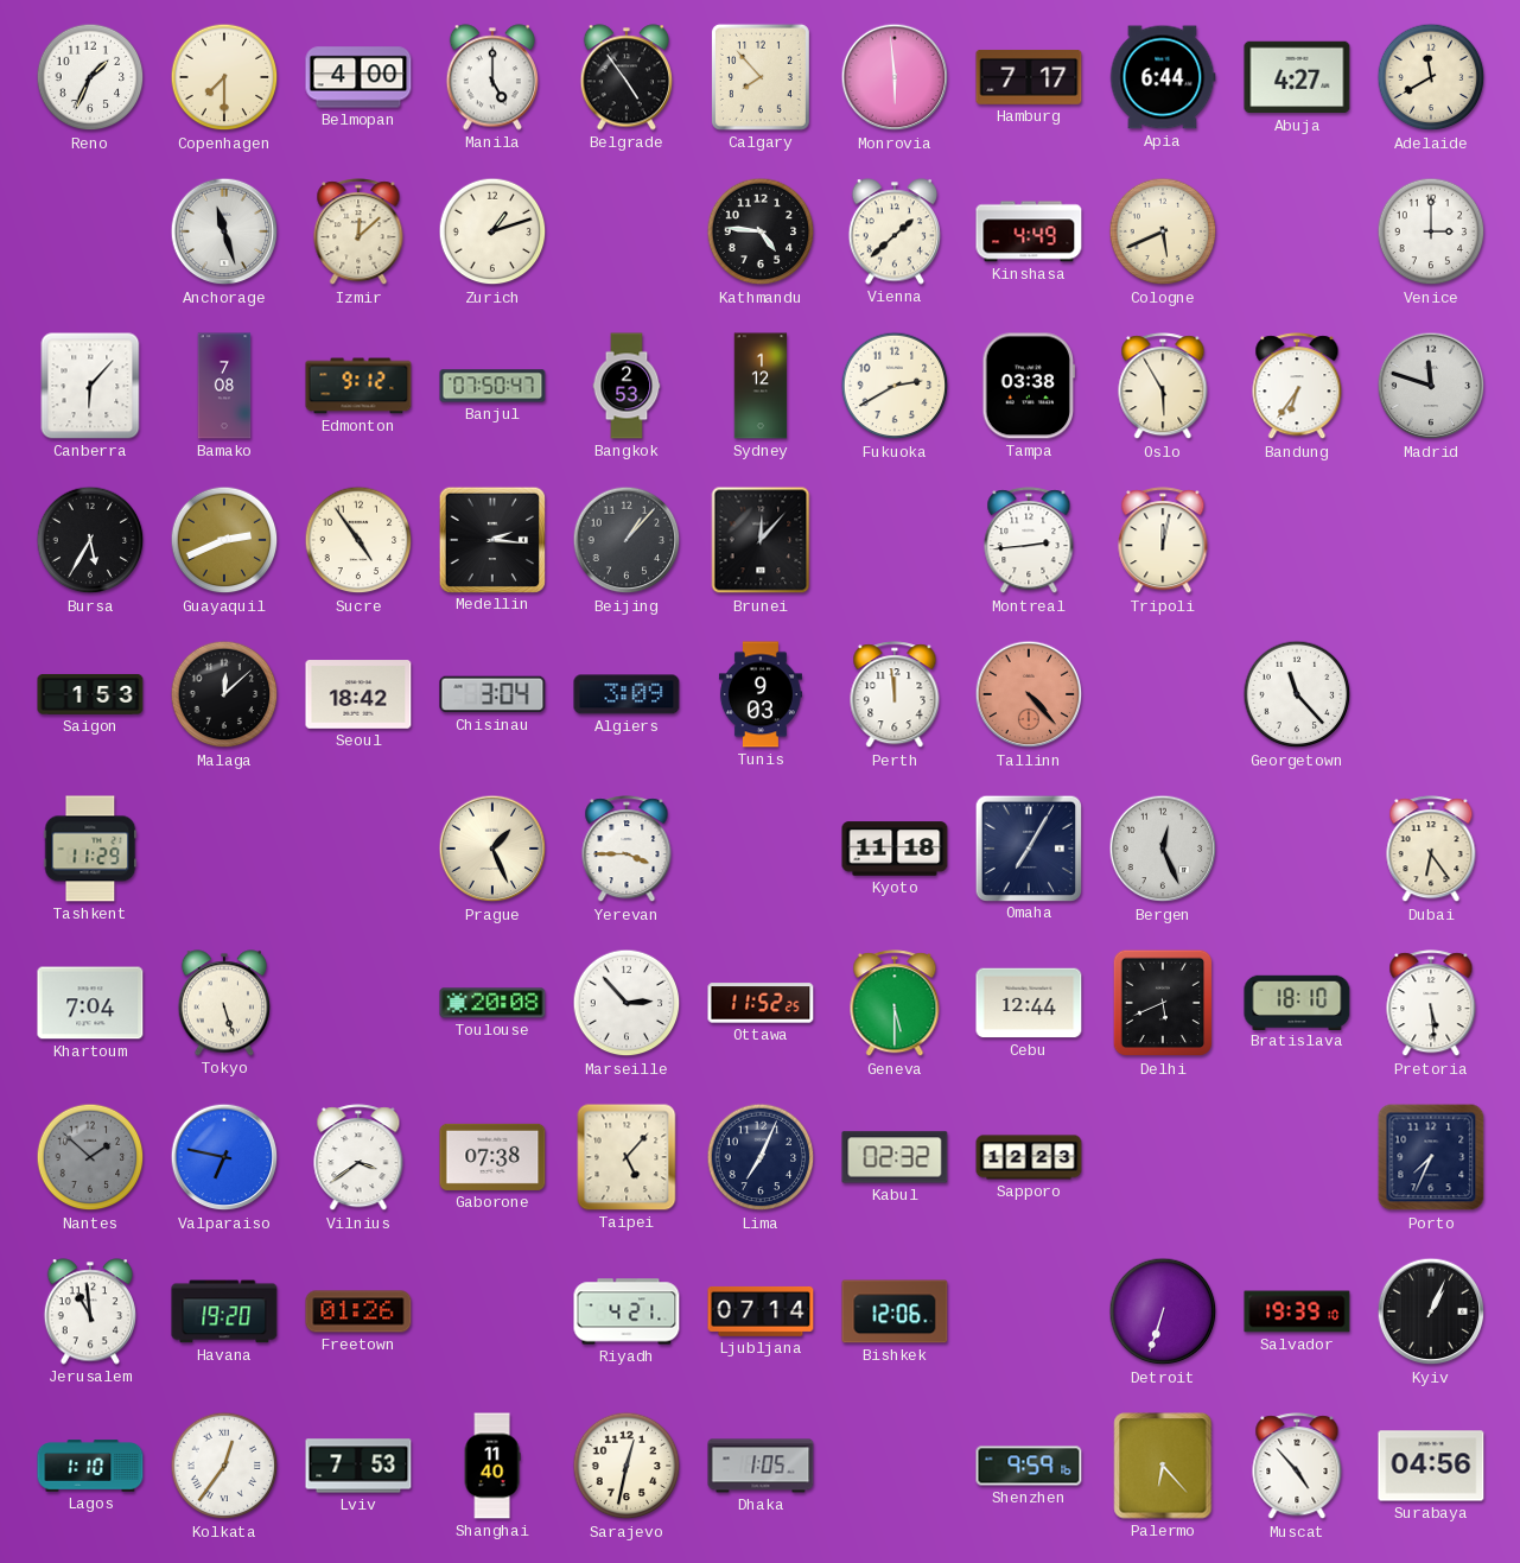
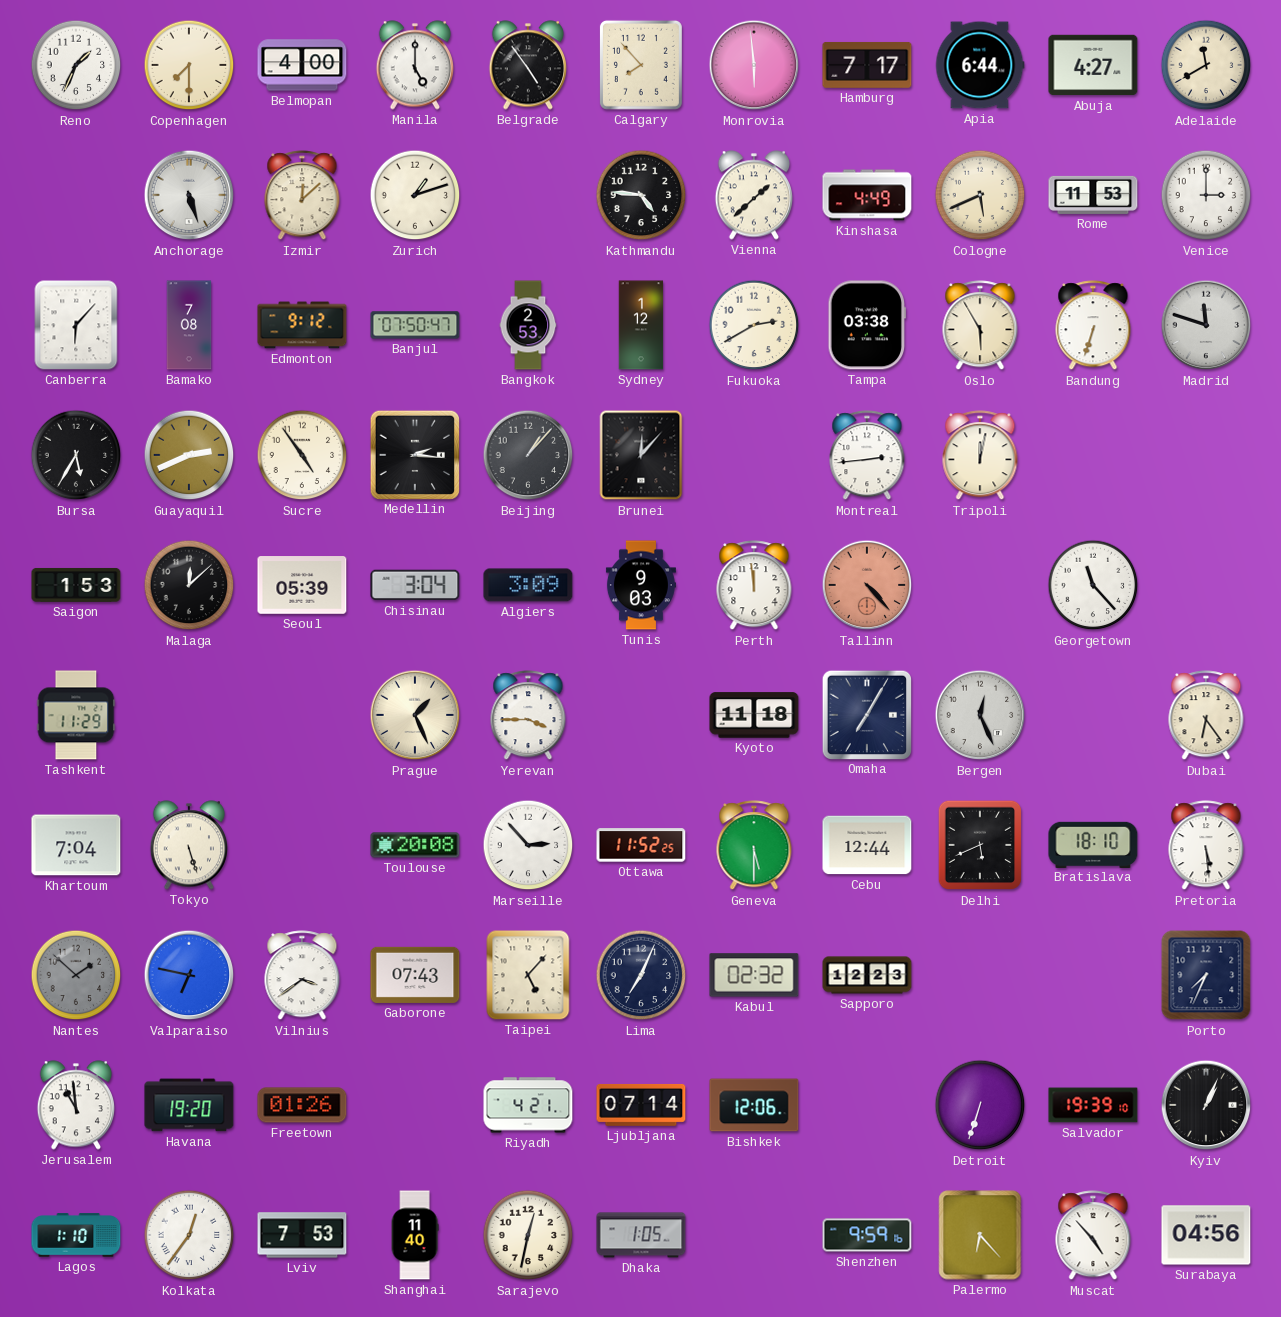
Anchorage: 11:27 -> 5:27
Rome: none -> 11:53
Bandung: 6:36 -> 6:33
Seoul: 18:42 -> 05:39
Gaborone: 07:38 -> 07:43
